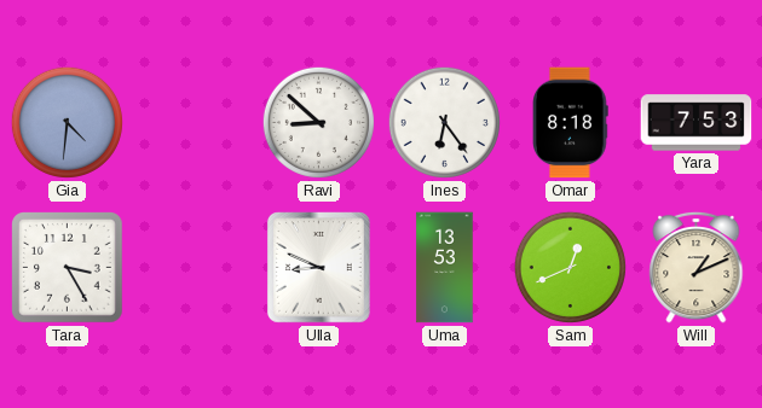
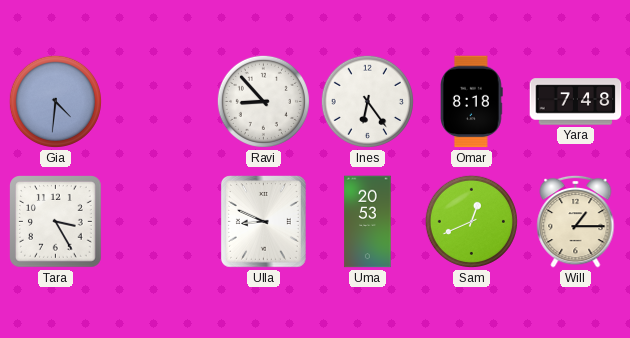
Ravi: 8:52 -> 8:53
Yara: 7:53 -> 7:48
Uma: 13:53 -> 20:53
Will: 1:11 -> 1:15
